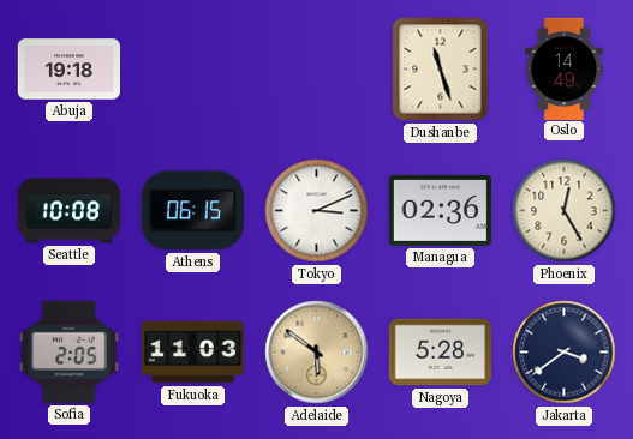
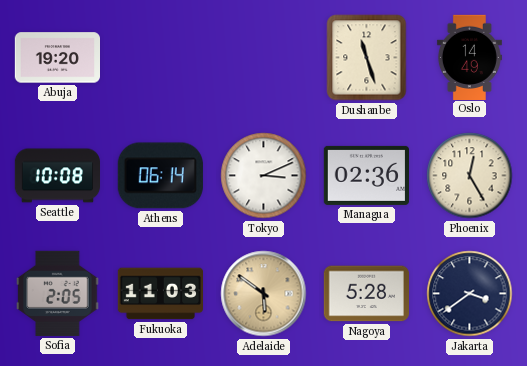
Abuja: 19:18 -> 19:20
Athens: 06:15 -> 06:14
